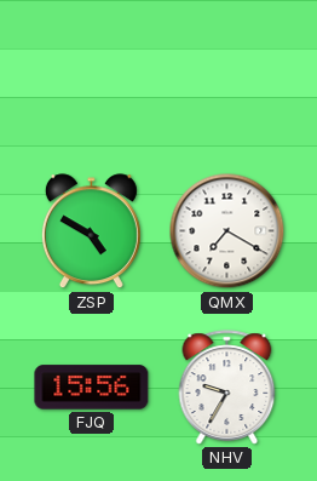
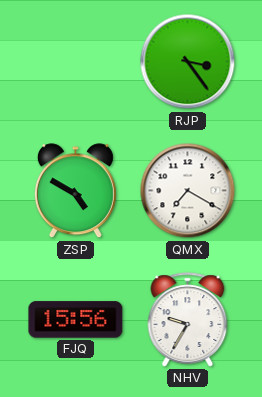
RJP: none -> 3:24
